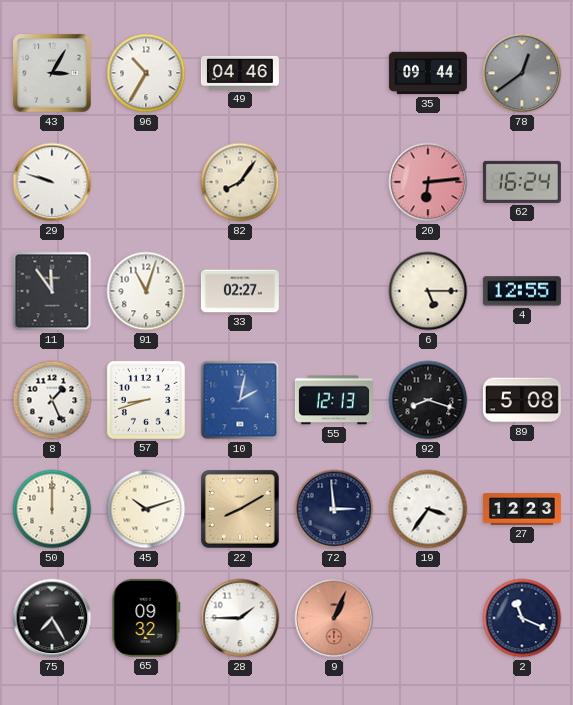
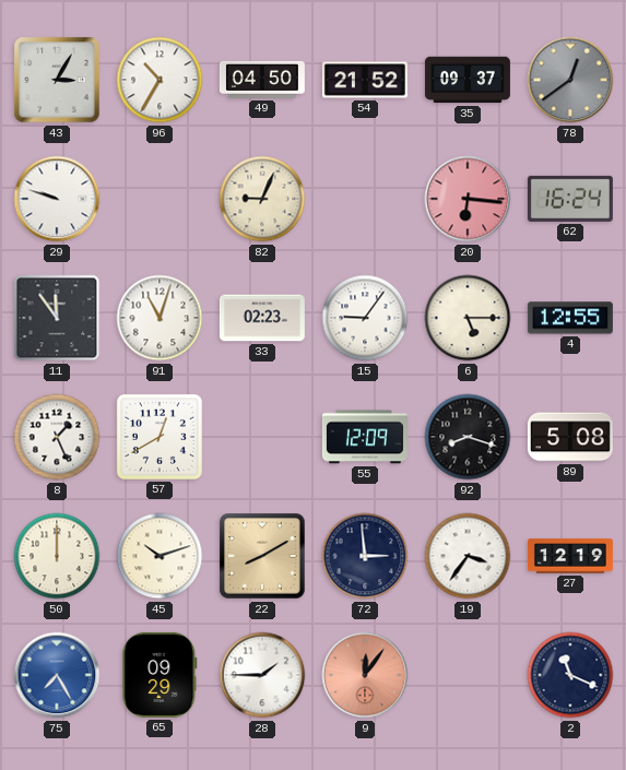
49: 04:46 -> 04:50
54: none -> 21:52
35: 09:44 -> 09:37
82: 8:06 -> 9:04
20: 6:14 -> 6:16
33: 02:27 -> 02:23
15: none -> 9:06
57: 8:42 -> 12:40
10: 2:02 -> none
55: 12:13 -> 12:09
27: 12:23 -> 12:19
75 dial: black -> blue
65: 09:32 -> 09:29
9: 1:04 -> 12:06
